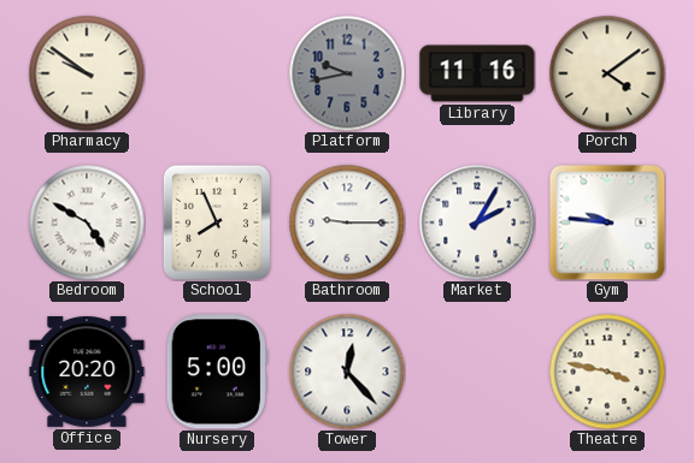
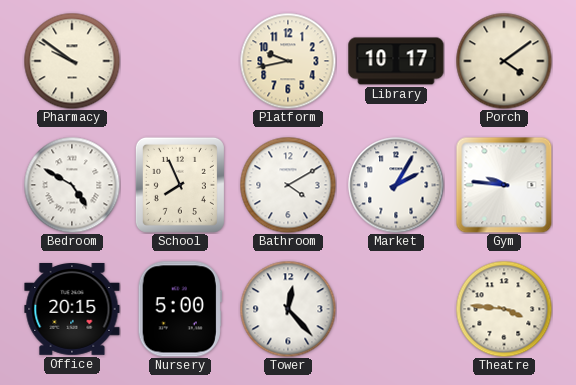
Platform dial: grey -> cream
Library: 11:16 -> 10:17
Bathroom: 9:15 -> 4:10
Office: 20:20 -> 20:15
Theatre: 3:47 -> 3:46
